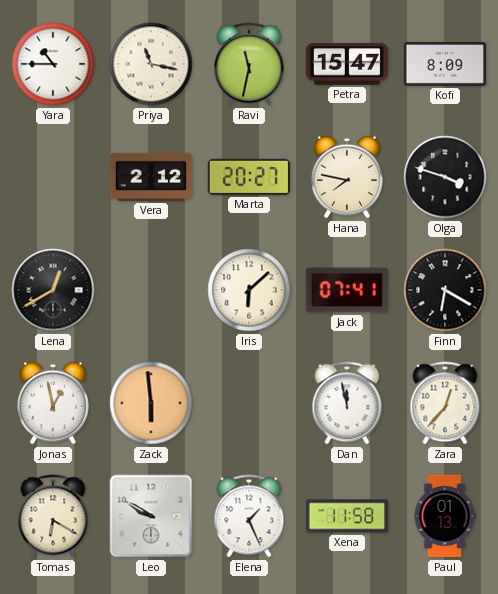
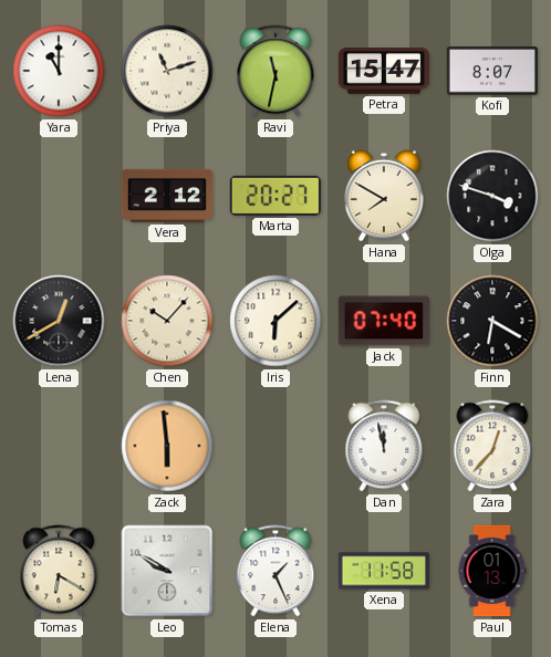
Yara: 10:45 -> 11:00
Priya: 11:17 -> 11:12
Kofi: 8:09 -> 8:07
Hana: 7:47 -> 7:50
Chen: none -> 10:07
Jack: 07:41 -> 07:40
Jonas: 12:58 -> none
